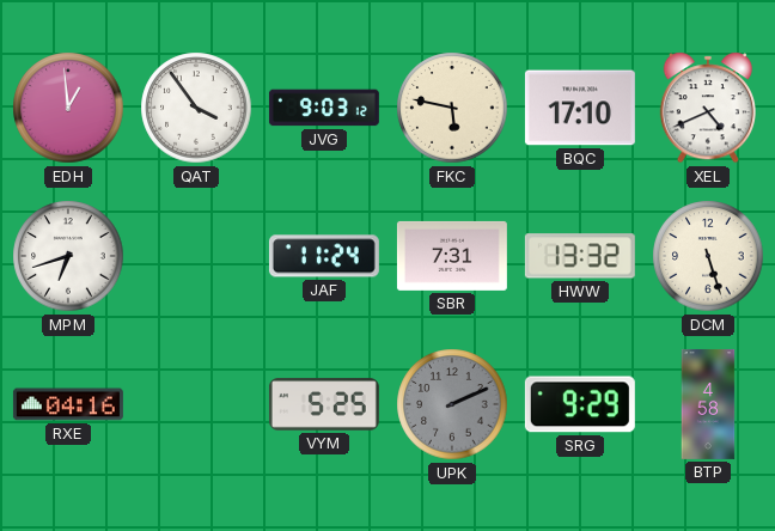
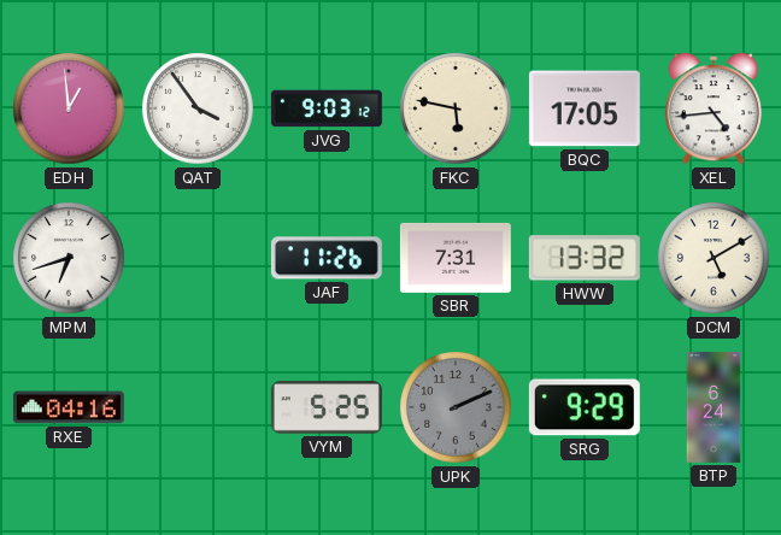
BQC: 17:10 -> 17:05
XEL: 4:41 -> 4:44
JAF: 11:24 -> 11:26
DCM: 5:27 -> 5:10
BTP: 4:58 -> 6:24
